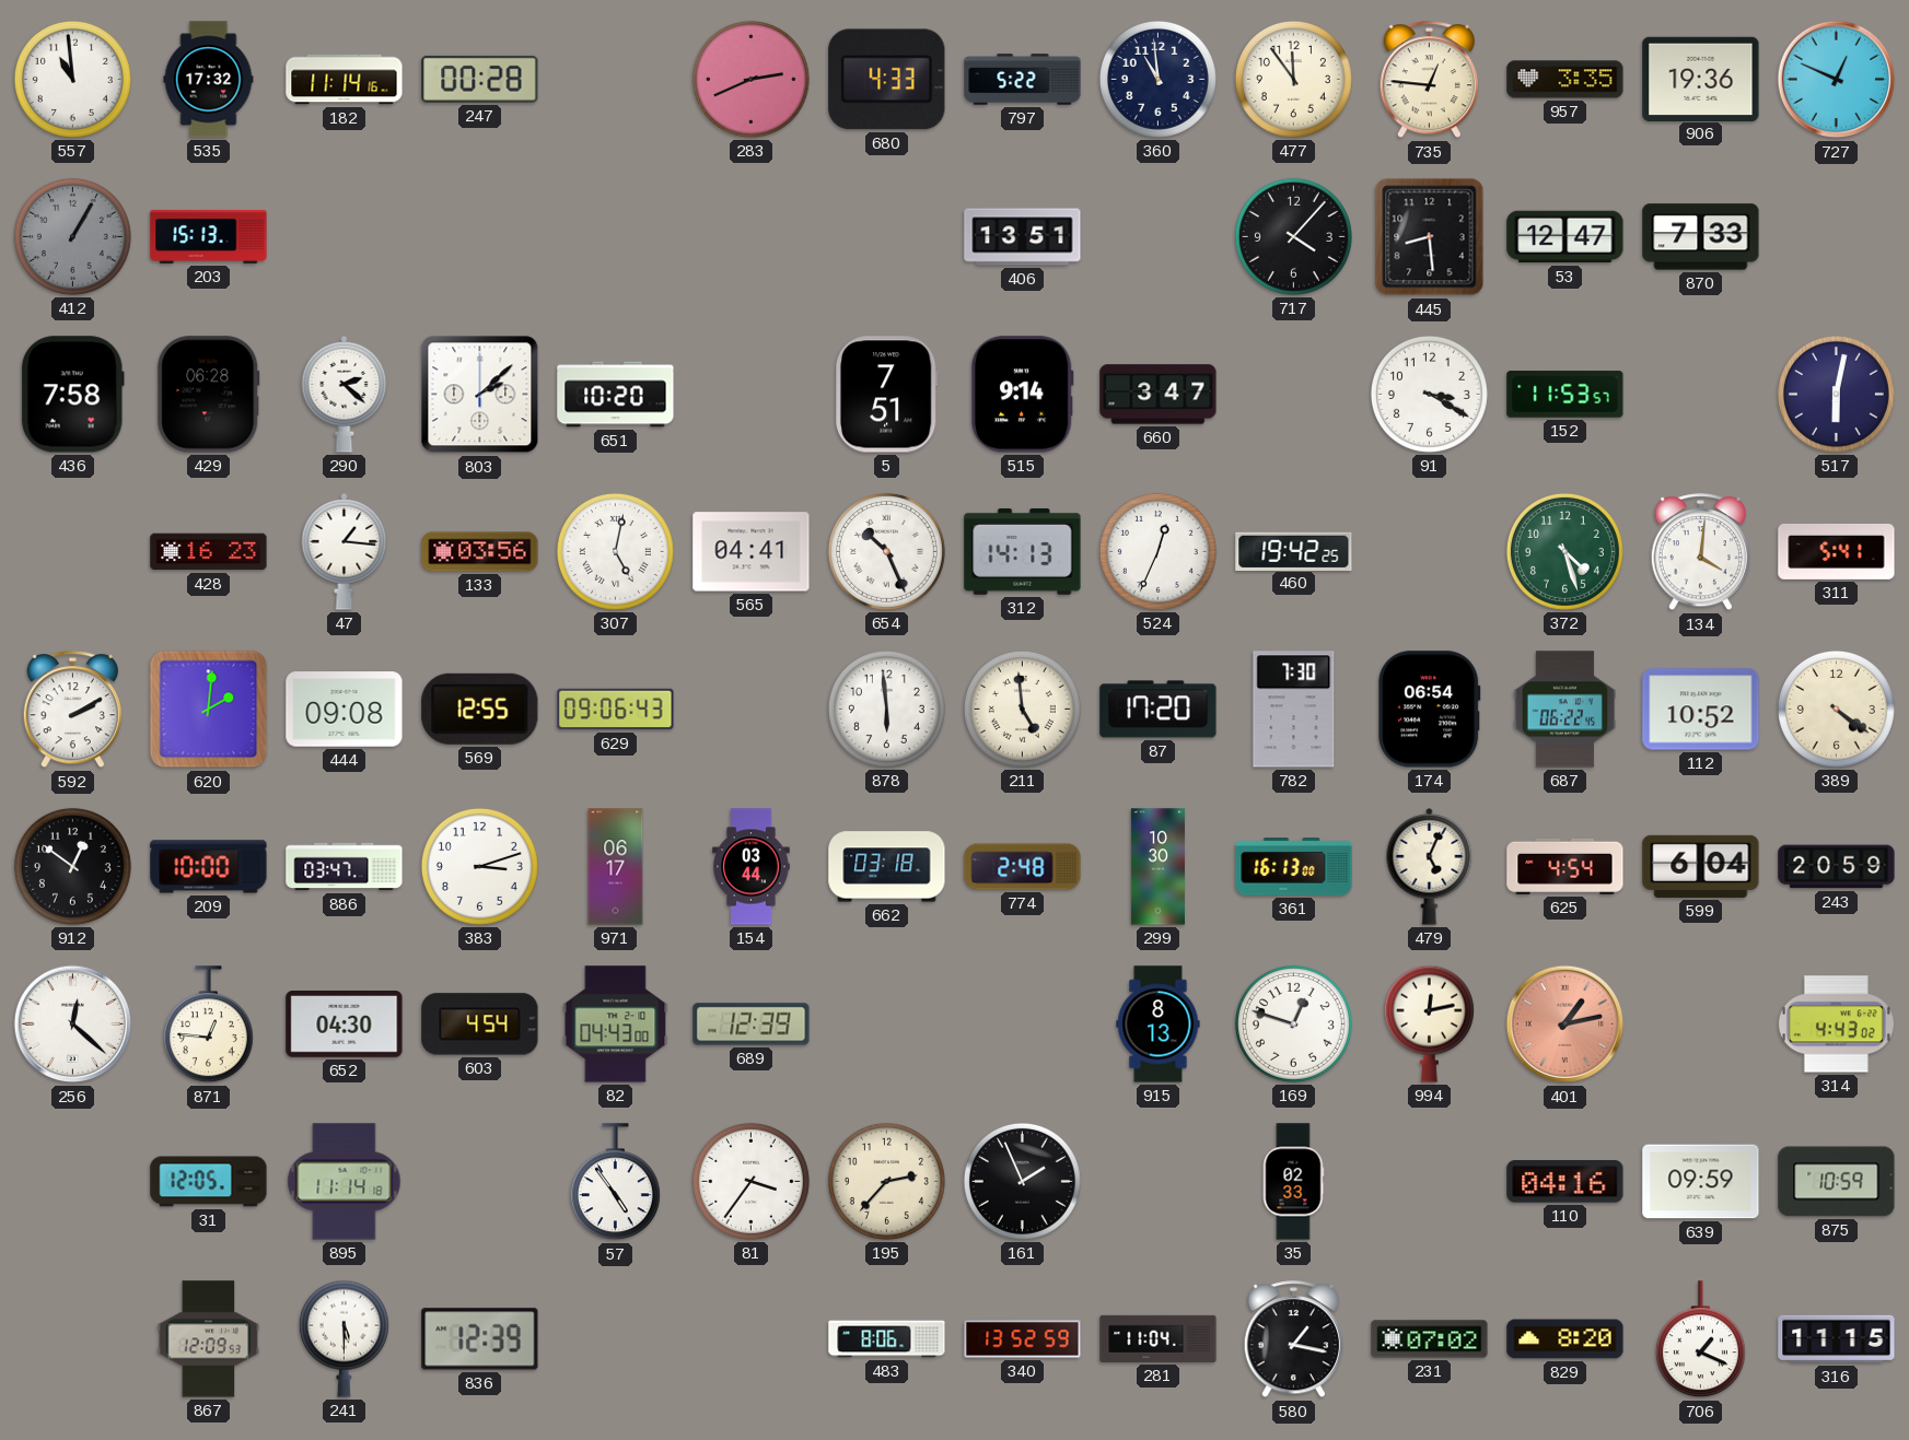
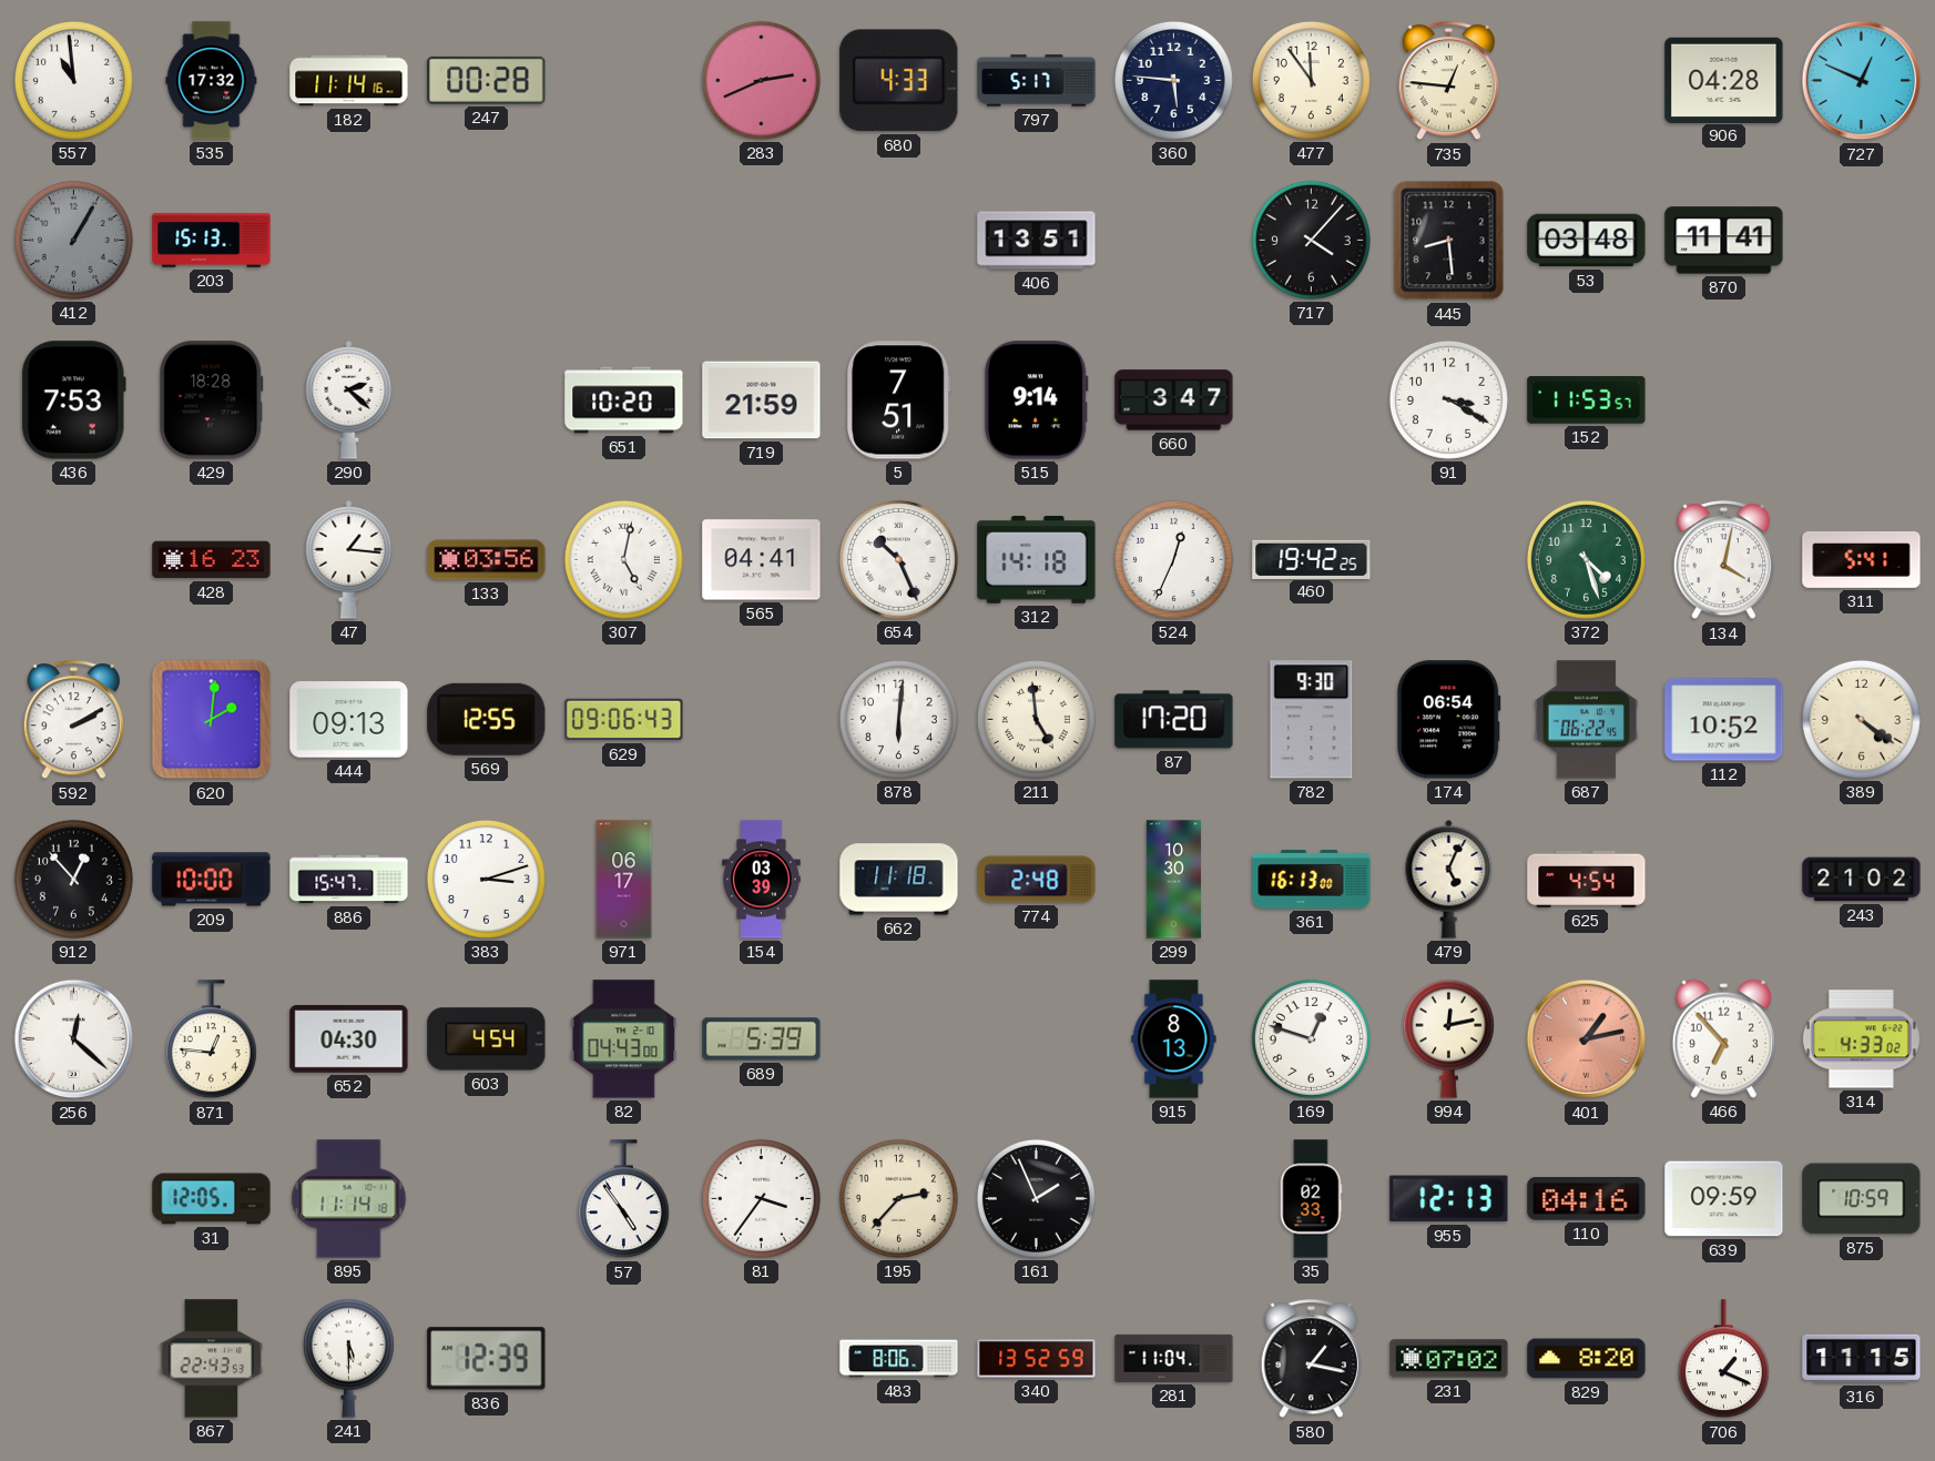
797: 5:22 -> 5:17
360: 10:59 -> 5:46
957: 3:35 -> none
906: 19:36 -> 04:28
53: 12:47 -> 03:48
870: 7:33 -> 11:41
436: 7:58 -> 7:53
429: 06:28 -> 18:28
803: 2:08 -> none
719: none -> 21:59
517: 6:02 -> none
312: 14:13 -> 14:18
134: 4:01 -> 4:02
444: 09:08 -> 09:13
878: 5:59 -> 6:01
782: 7:30 -> 9:30
912: 12:51 -> 12:53
886: 03:47 -> 15:47
154: 03:44 -> 03:39
662: 03:18 -> 11:18
599: 6:04 -> none
243: 20:59 -> 21:02
689: 12:39 -> 5:39
466: none -> 6:53
314: 4:43 -> 4:33
955: none -> 12:13
867: 12:09 -> 22:43
